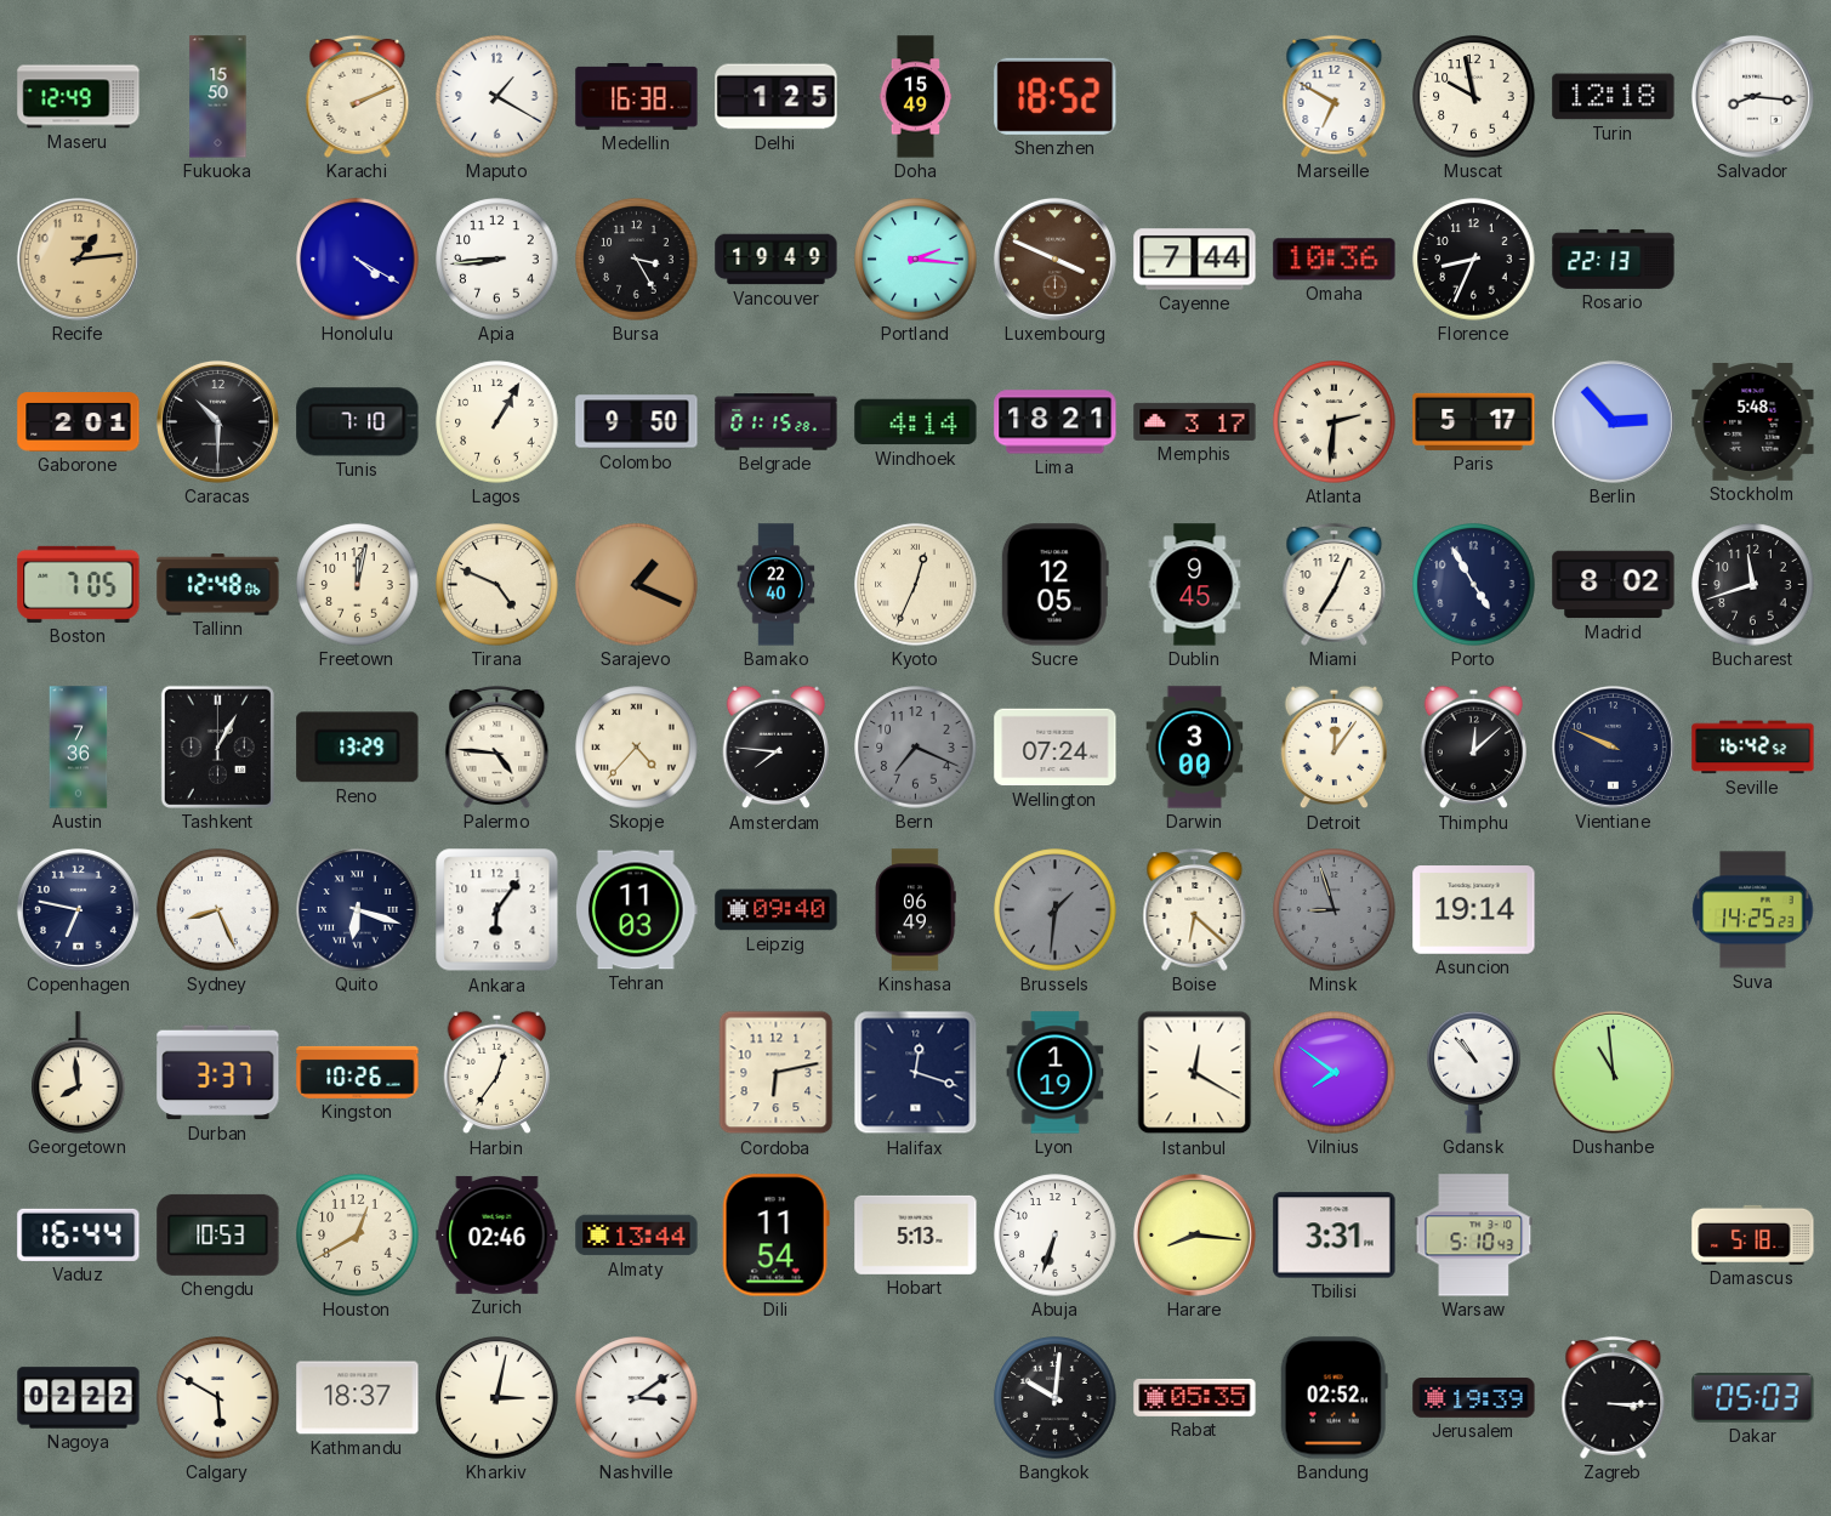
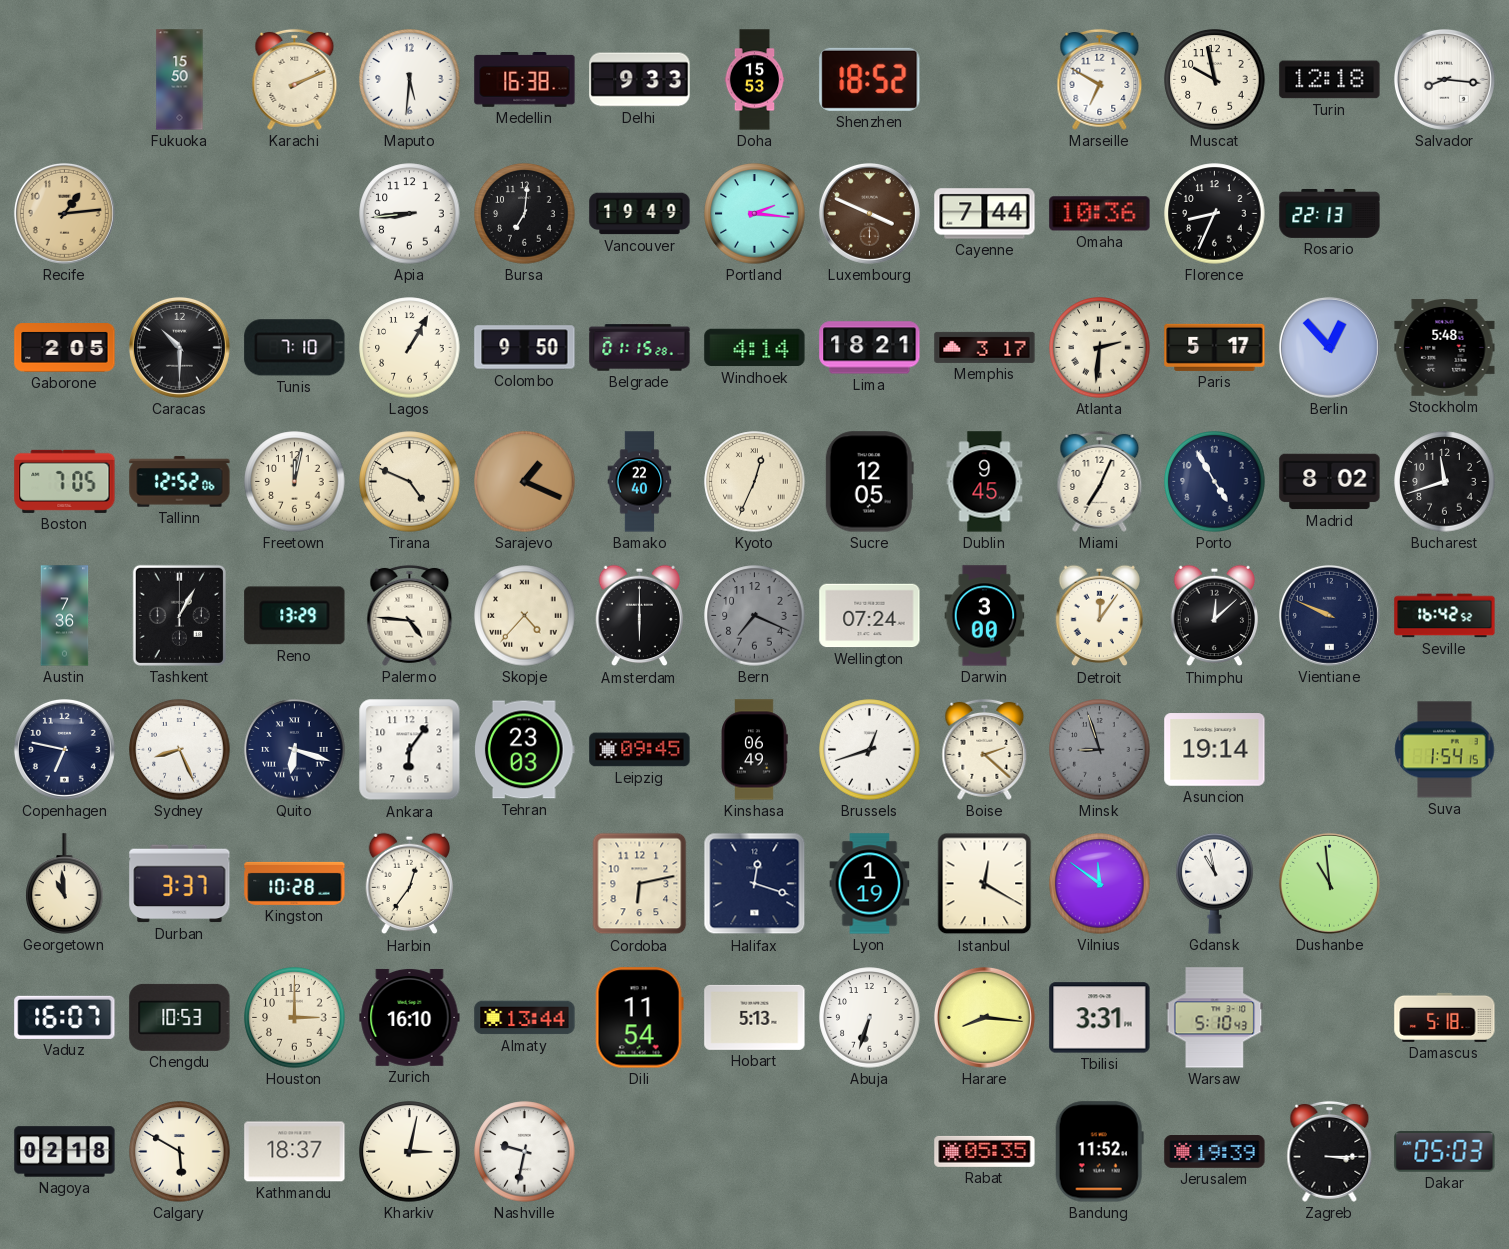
Maseru: 12:49 -> none
Maputo: 1:20 -> 5:31
Delhi: 1:25 -> 9:33
Doha: 15:49 -> 15:53
Honolulu: 4:20 -> none
Bursa: 3:25 -> 7:01
Gaborone: 2:01 -> 2:05
Berlin: 2:53 -> 12:53
Tallinn: 12:48 -> 12:52
Amsterdam: 7:46 -> 6:00
Tehran: 11:03 -> 23:03
Leipzig: 09:40 -> 09:45
Brussels: 1:31 -> 12:42
Brussels dial: grey -> white
Boise: 6:22 -> 2:22
Suva: 14:25 -> 1:54
Georgetown: 7:59 -> 10:59
Kingston: 10:26 -> 10:28
Vilnius: 7:51 -> 11:51
Gdansk: 10:53 -> 10:58
Vaduz: 16:44 -> 16:07
Houston: 12:40 -> 3:00
Zurich: 02:46 -> 16:10
Nagoya: 02:22 -> 02:18
Nashville: 3:09 -> 9:32
Bangkok: 10:01 -> none
Bandung: 02:52 -> 11:52
